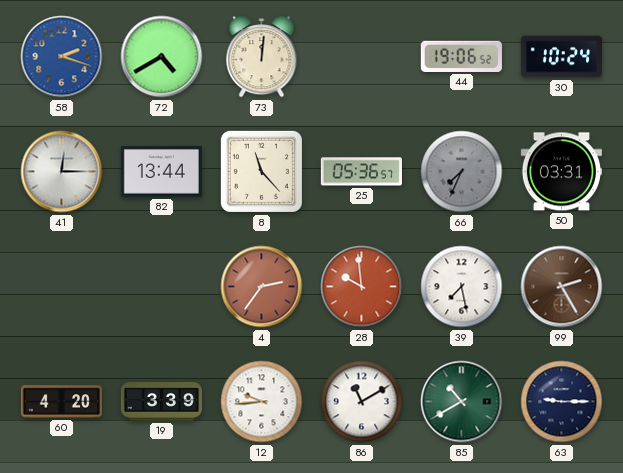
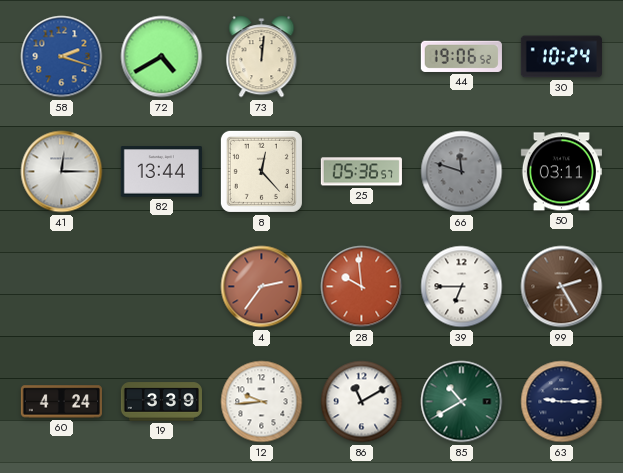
8: 11:23 -> 12:23
66: 7:34 -> 11:48
50: 03:31 -> 03:11
39: 7:28 -> 6:45
60: 4:20 -> 4:24
